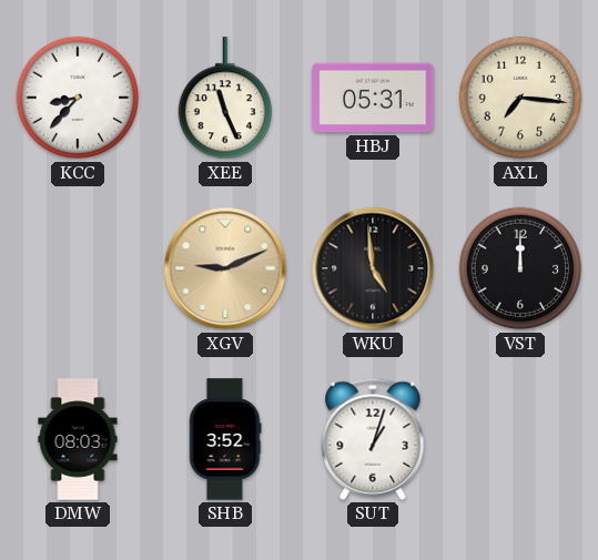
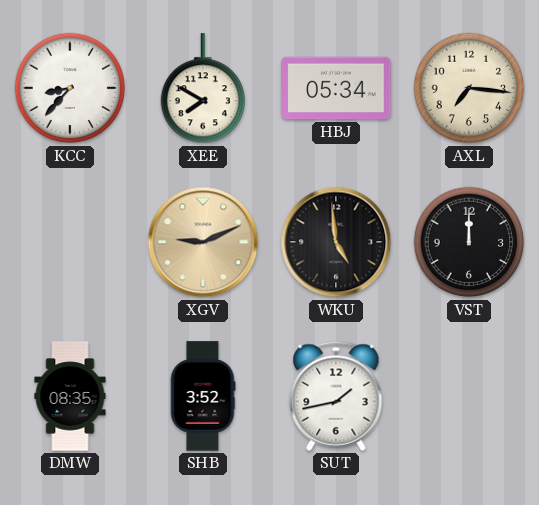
XEE: 11:26 -> 7:50
HBJ: 05:31 -> 05:34
DMW: 08:03 -> 08:35
SUT: 1:03 -> 1:43
